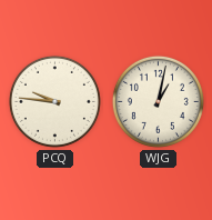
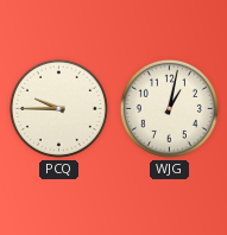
PCQ: 9:46 -> 9:45
